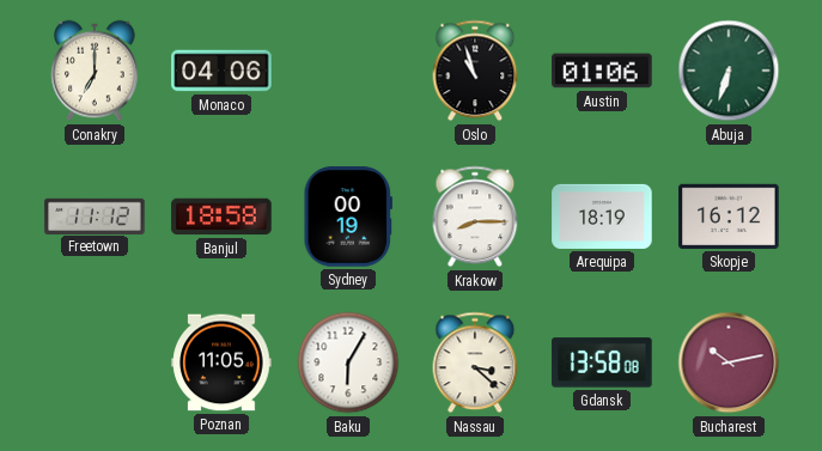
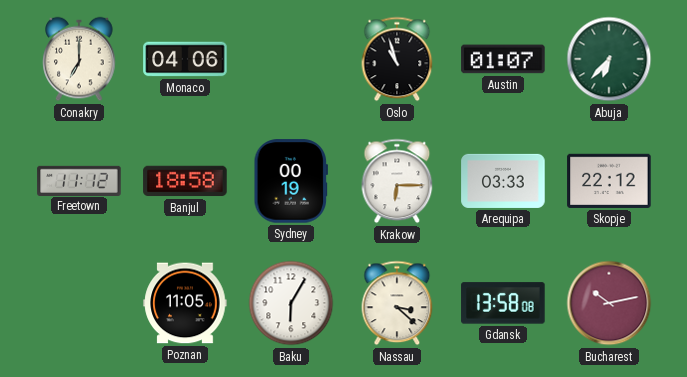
Austin: 01:06 -> 01:07
Abuja: 6:33 -> 6:37
Krakow: 8:15 -> 6:15
Arequipa: 18:19 -> 03:33
Skopje: 16:12 -> 22:12
